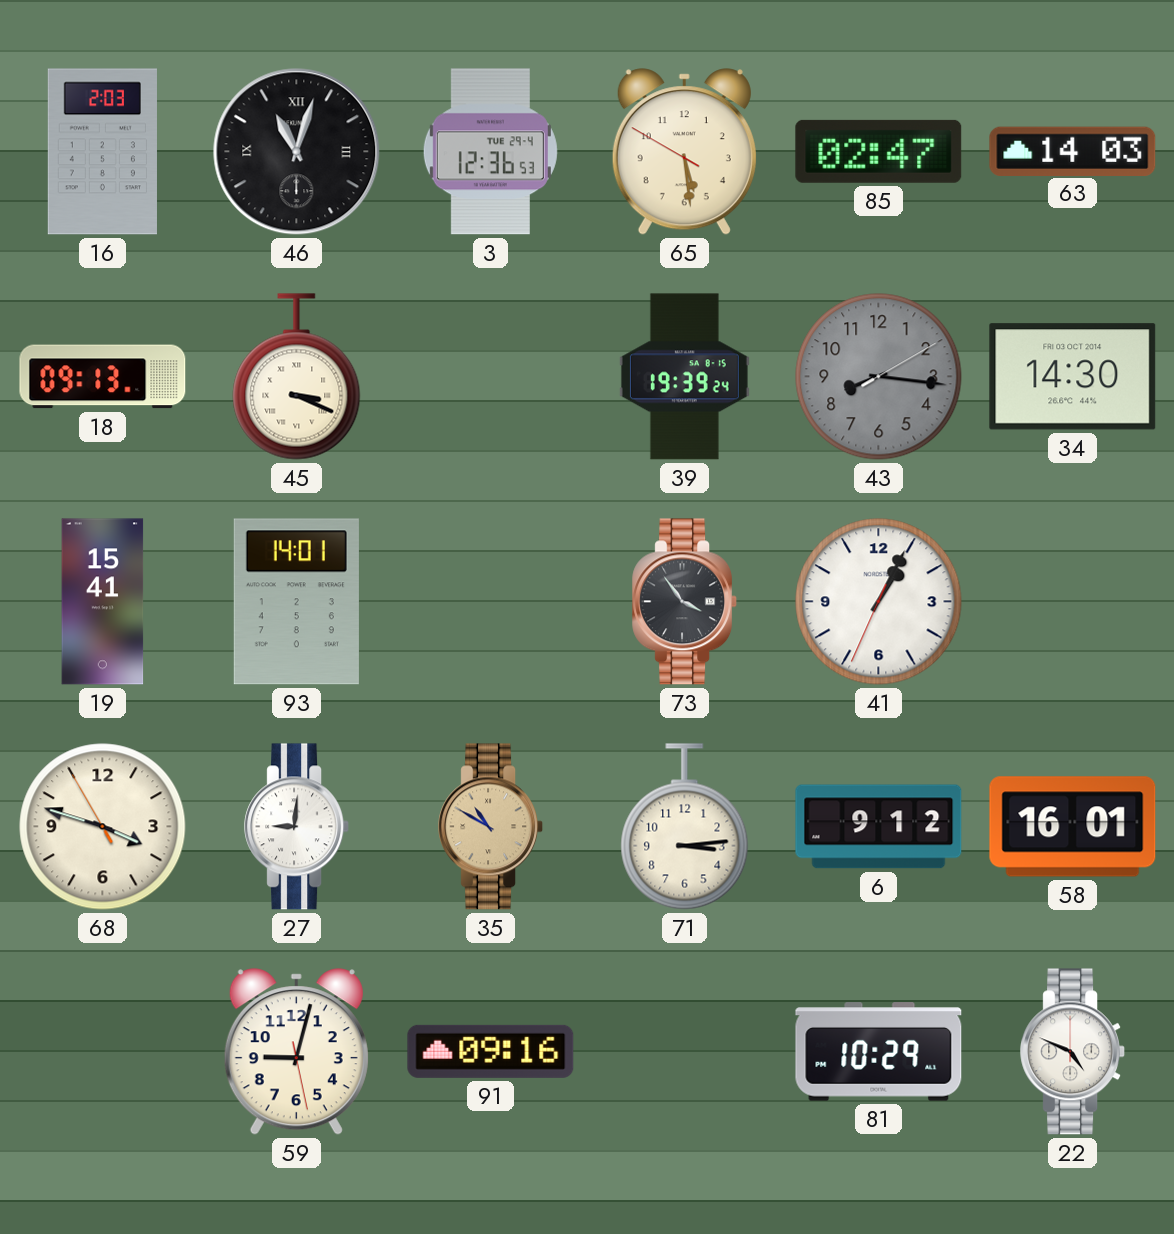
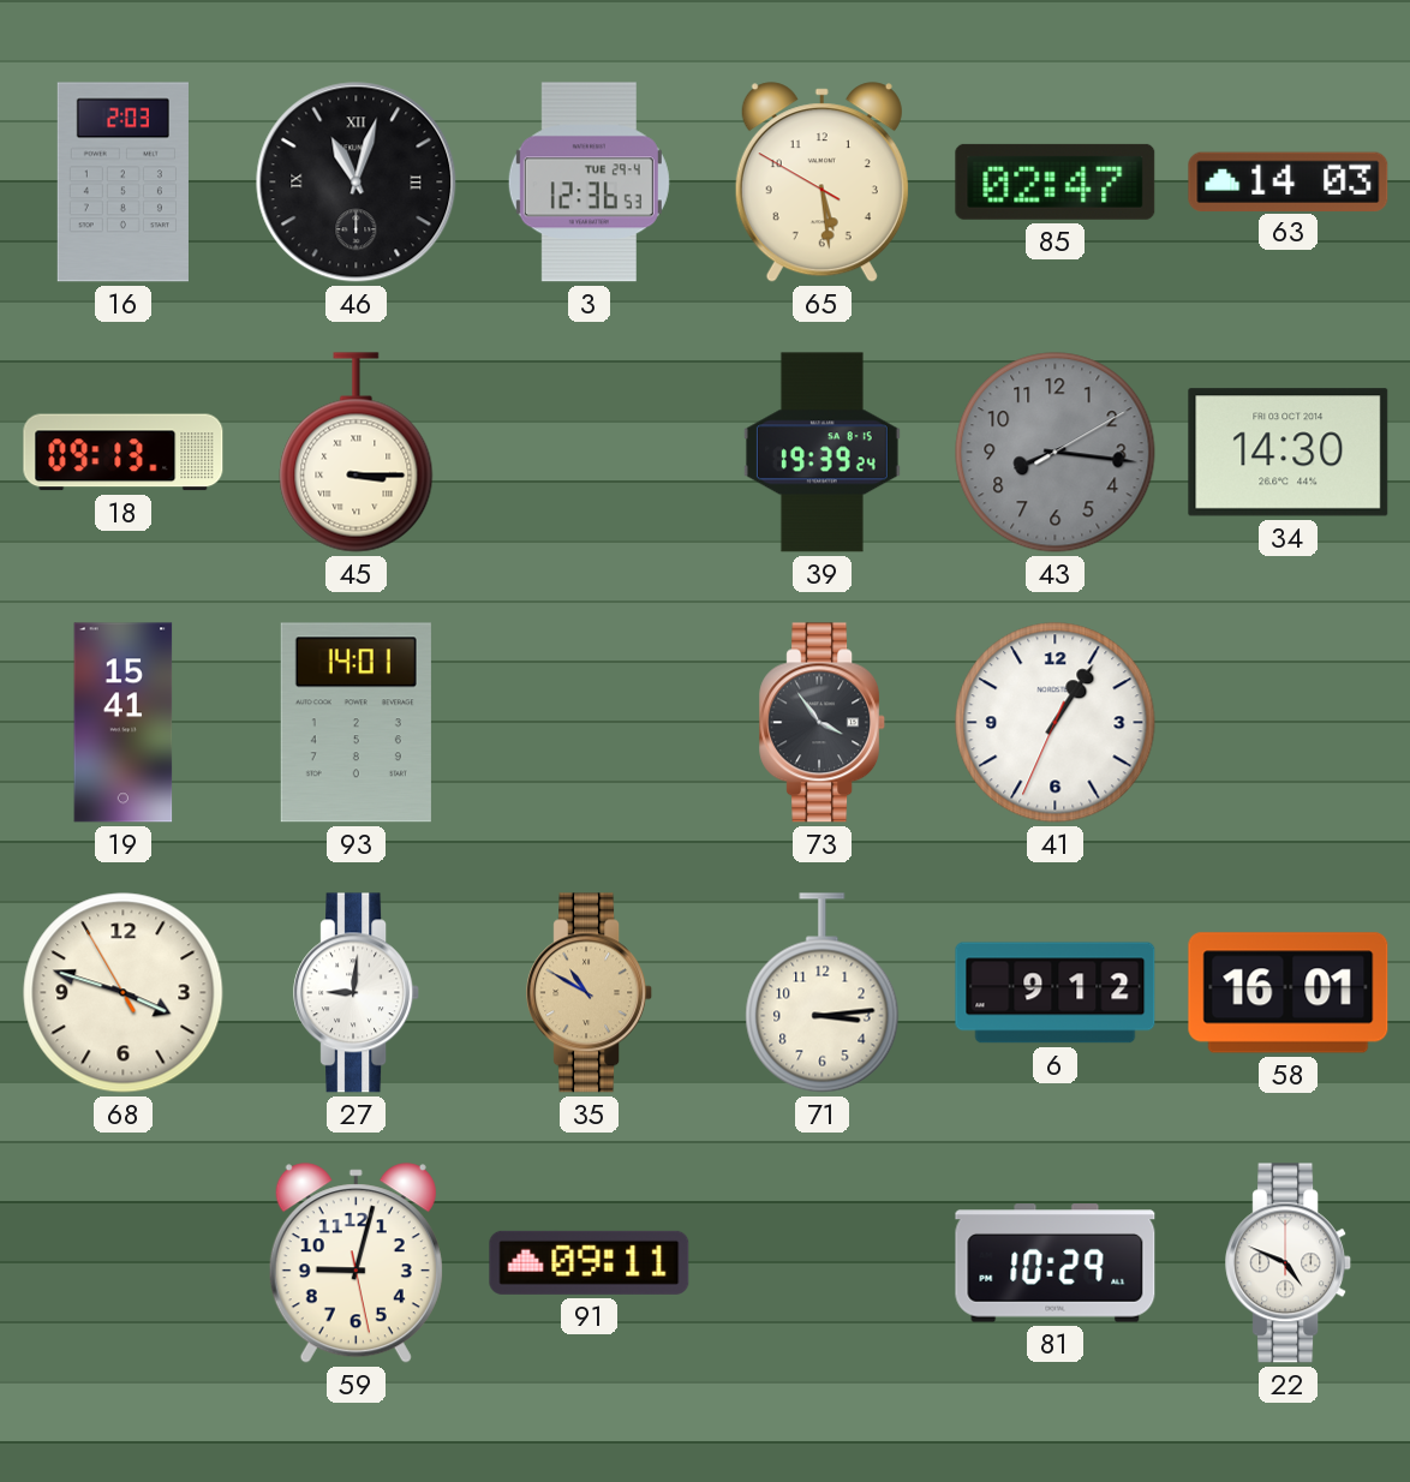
45: 3:19 -> 3:15
41: 1:04 -> 1:05
91: 09:16 -> 09:11
